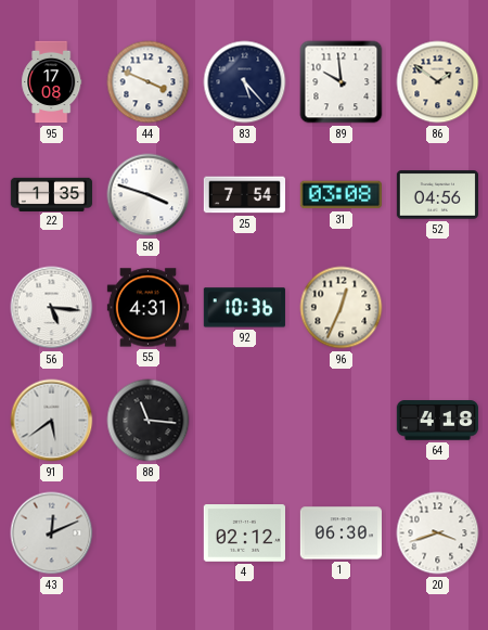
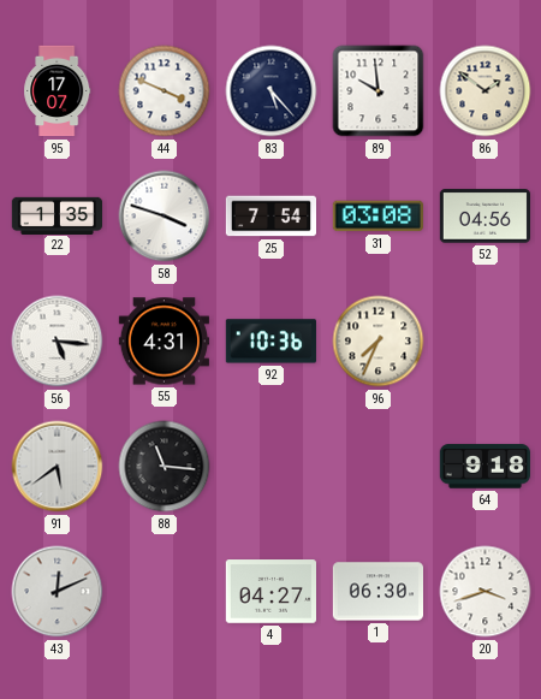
95: 17:08 -> 17:07
96: 12:34 -> 7:34
64: 4:18 -> 9:18
4: 02:12 -> 04:27
